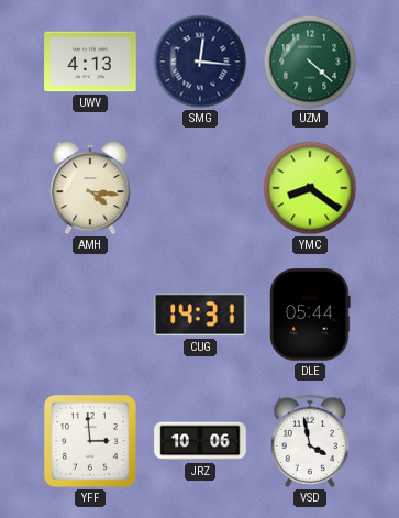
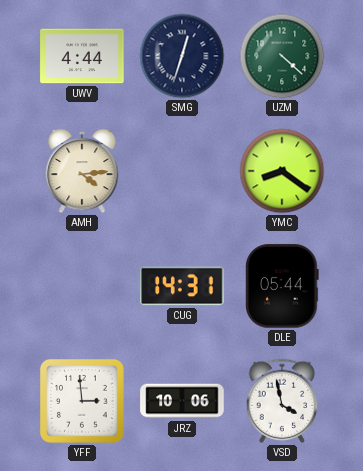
UWV: 4:13 -> 4:44
SMG: 12:16 -> 12:33
AMH: 4:16 -> 4:14
